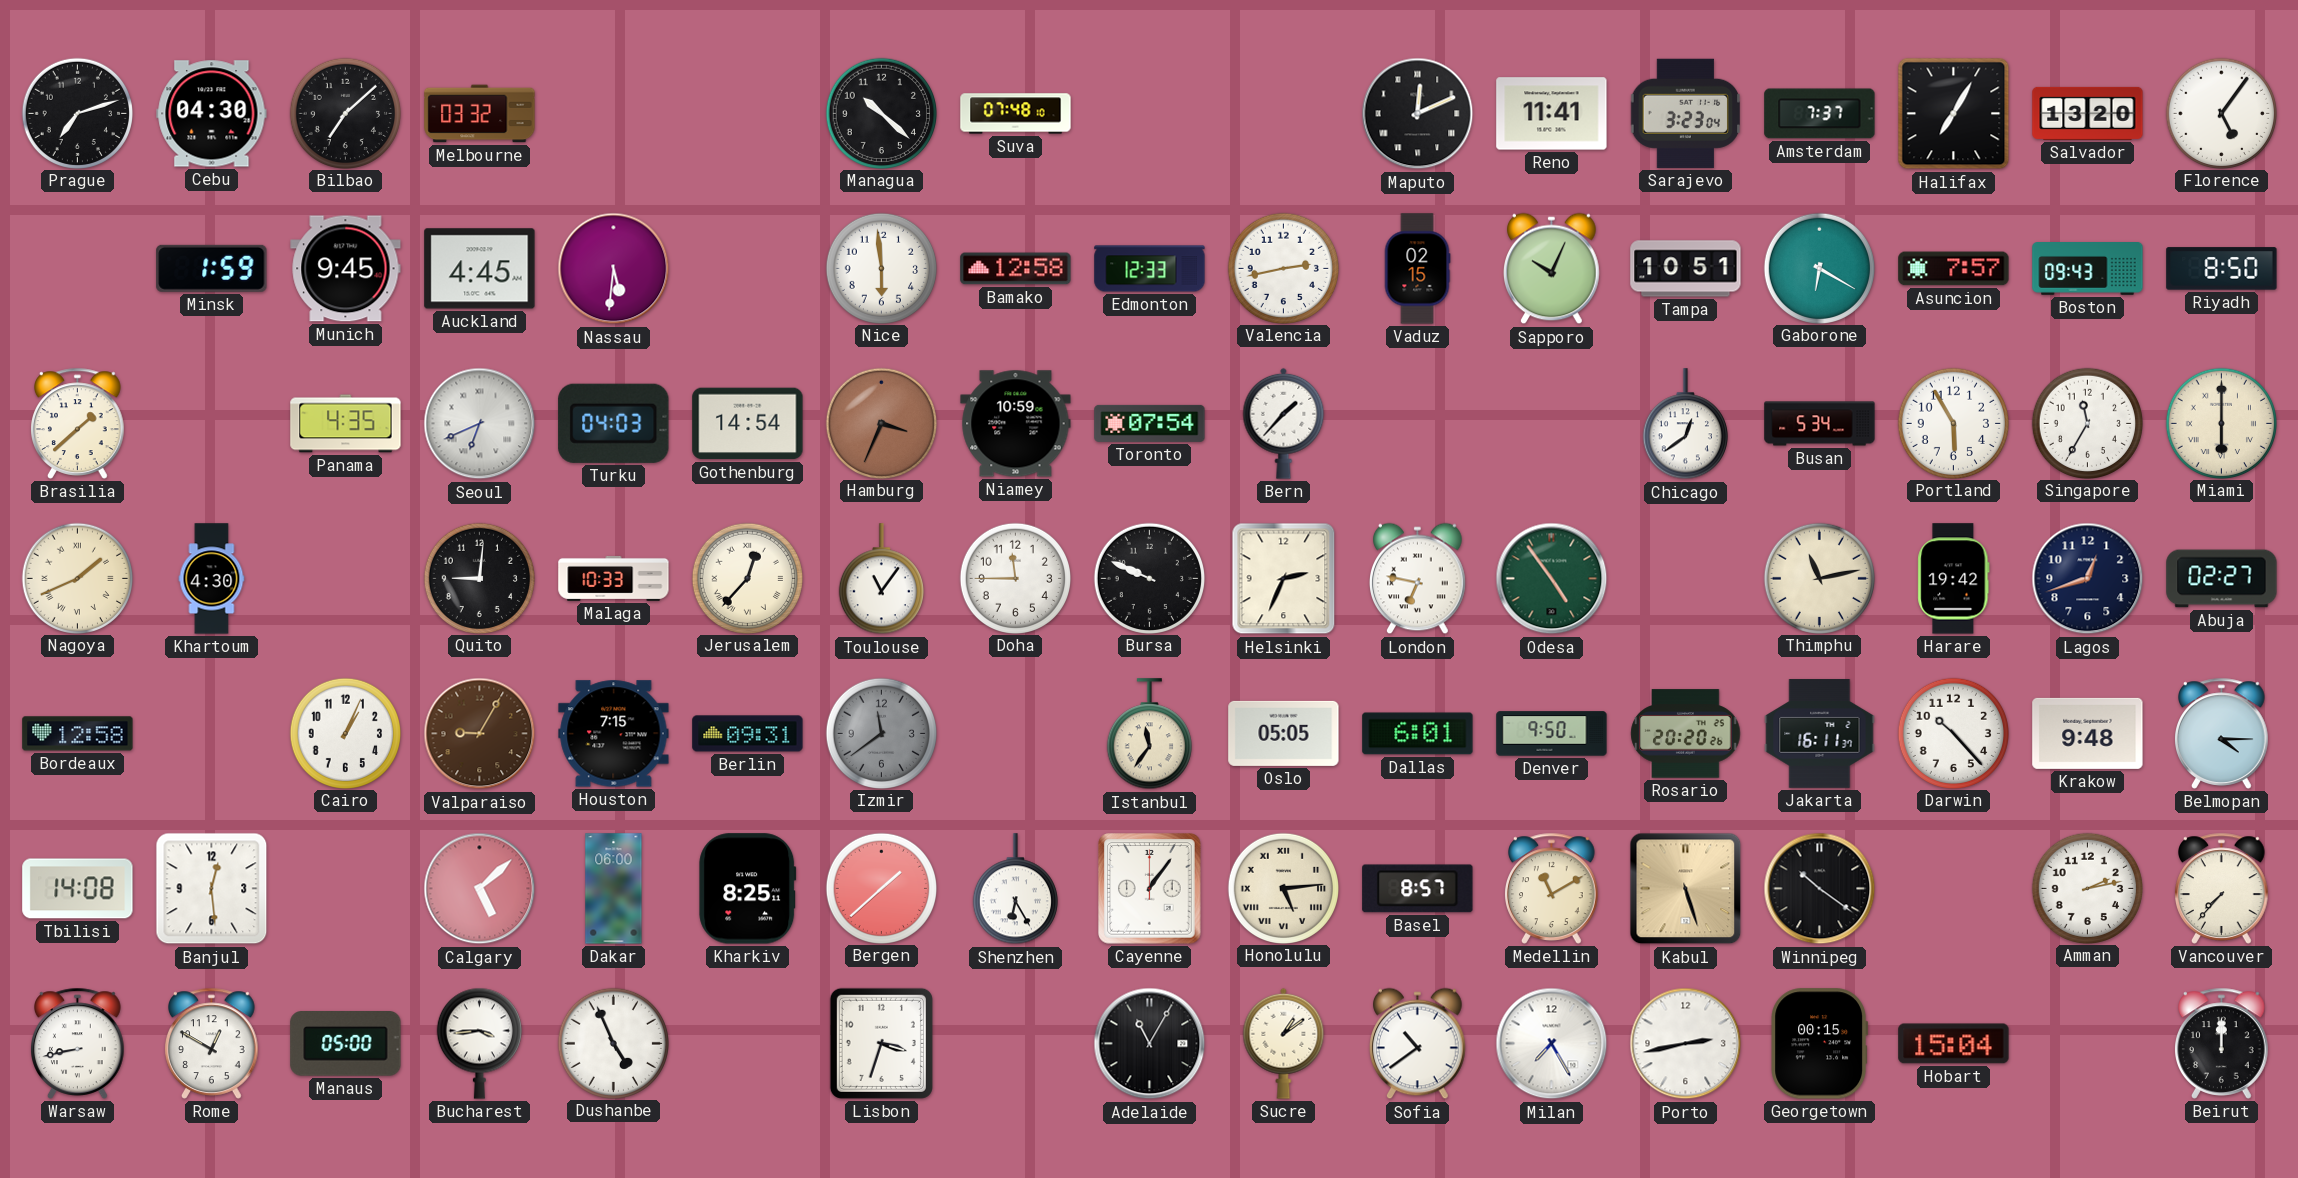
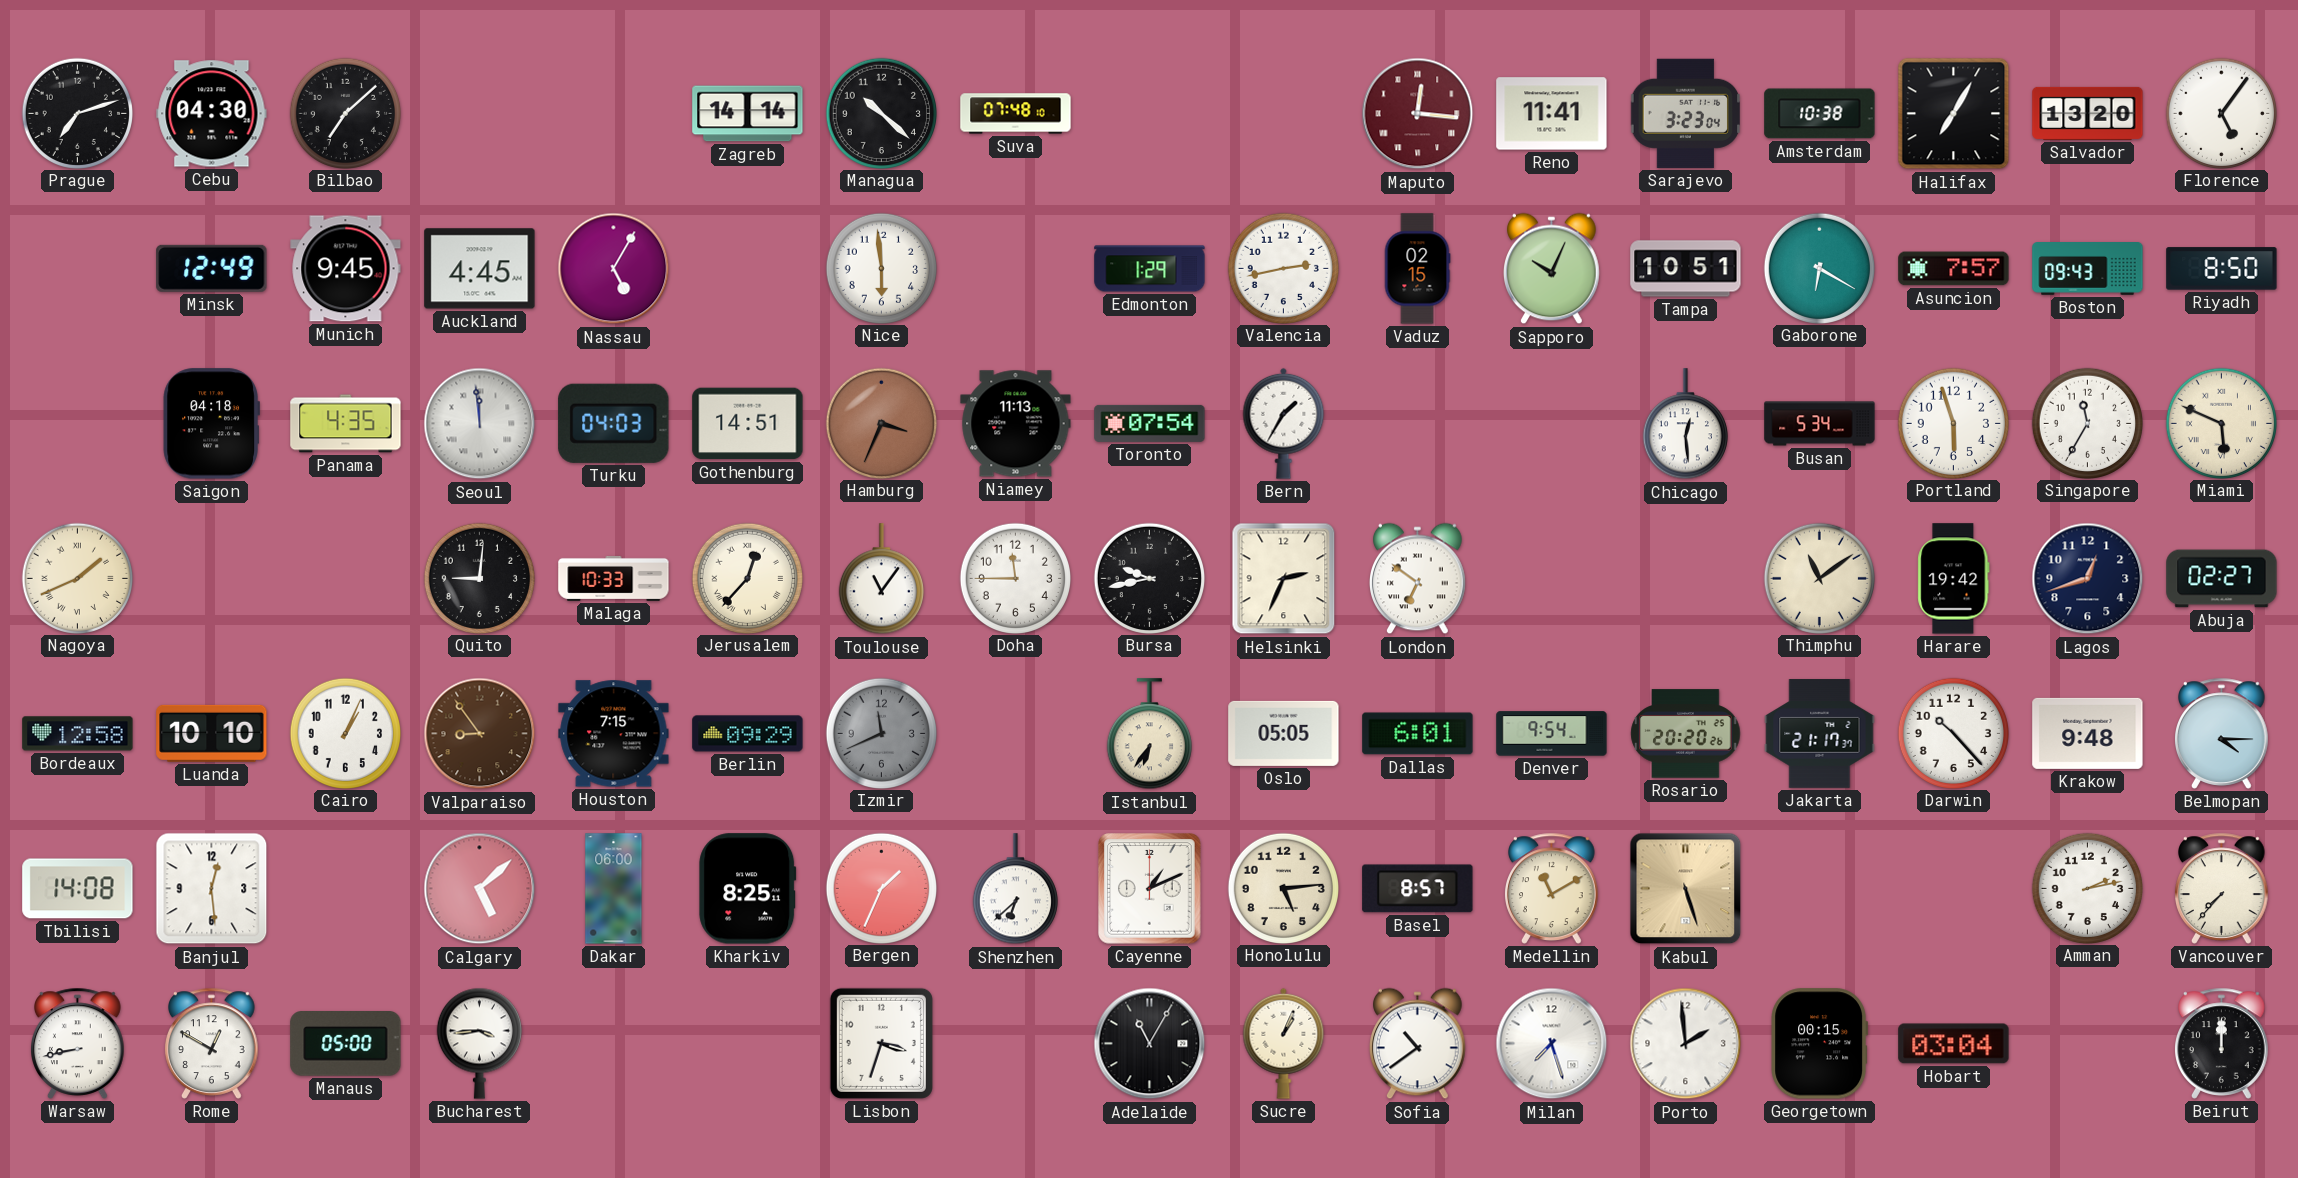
Melbourne: 03:32 -> none
Zagreb: none -> 14:14
Maputo: 12:11 -> 12:16
Maputo dial: black -> burgundy
Amsterdam: 7:37 -> 10:38
Minsk: 1:59 -> 12:49
Nassau: 5:31 -> 5:05
Bamako: 12:58 -> none
Edmonton: 12:33 -> 1:29
Brasilia: 1:38 -> none
Saigon: none -> 04:18
Seoul: 6:41 -> 11:59
Gothenburg: 14:54 -> 14:51
Niamey: 10:59 -> 11:13
Bern: 1:37 -> 1:35
Chicago: 12:39 -> 12:29
Portland: 5:55 -> 5:57
Miami: 6:00 -> 5:49
Khartoum: 4:30 -> none
Bursa: 9:49 -> 9:43
London: 6:47 -> 6:51
Odesa: 4:54 -> none
Thimphu: 11:13 -> 11:09
Luanda: none -> 10:10
Valparaiso: 9:05 -> 8:54
Berlin: 09:31 -> 09:29
Izmir: 11:39 -> 11:41
Istanbul: 11:36 -> 6:36
Denver: 9:50 -> 9:54
Jakarta: 16:11 -> 21:17
Bergen: 1:38 -> 1:34
Shenzhen: 6:25 -> 6:38
Cayenne: 1:06 -> 1:11
Honolulu numerals: Roman -> Arabic
Winnipeg: 10:21 -> none
Dushanbe: 4:56 -> none
Sucre: 1:09 -> 1:04
Milan: 7:25 -> 7:27
Porto: 2:43 -> 1:59
Hobart: 15:04 -> 03:04
